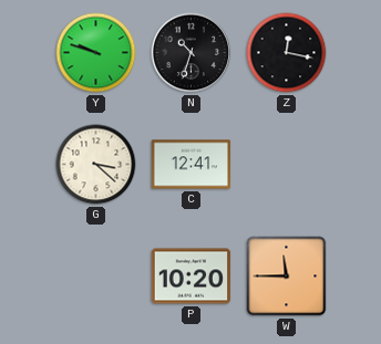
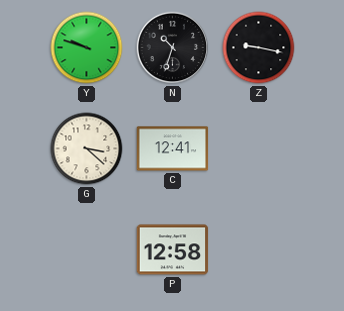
Z: 12:17 -> 9:17
P: 10:20 -> 12:58
W: 11:45 -> none
